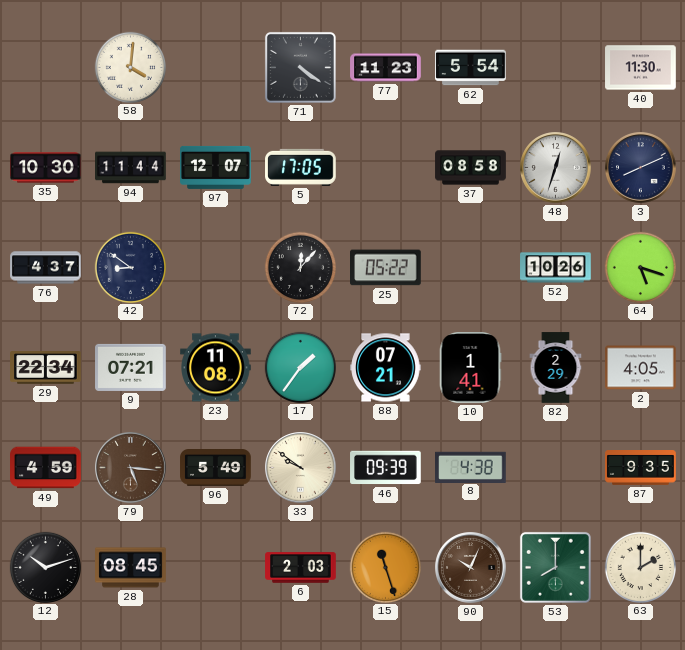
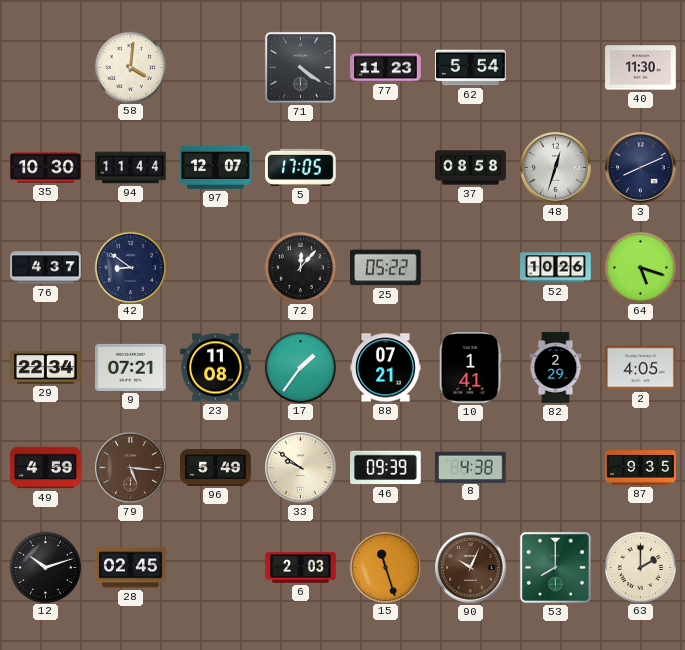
28: 08:45 -> 02:45
